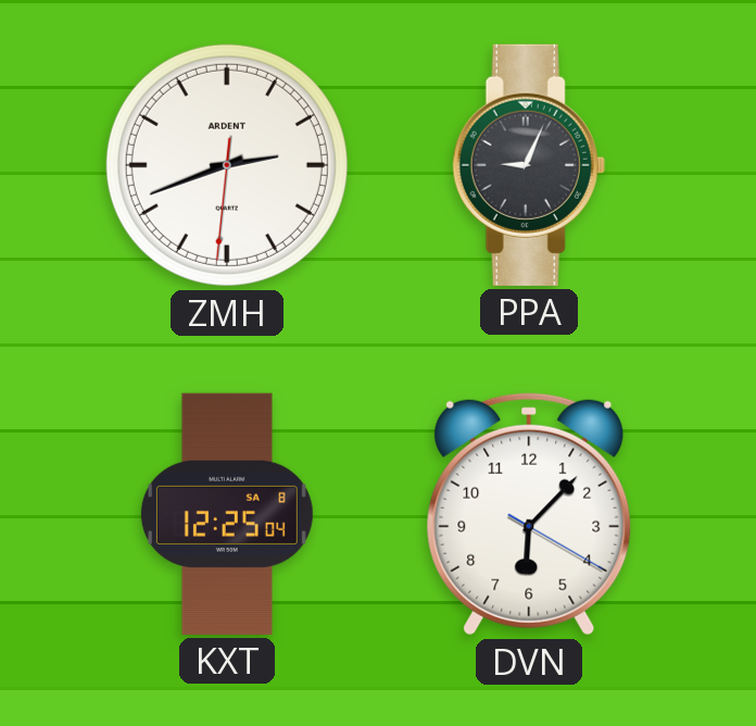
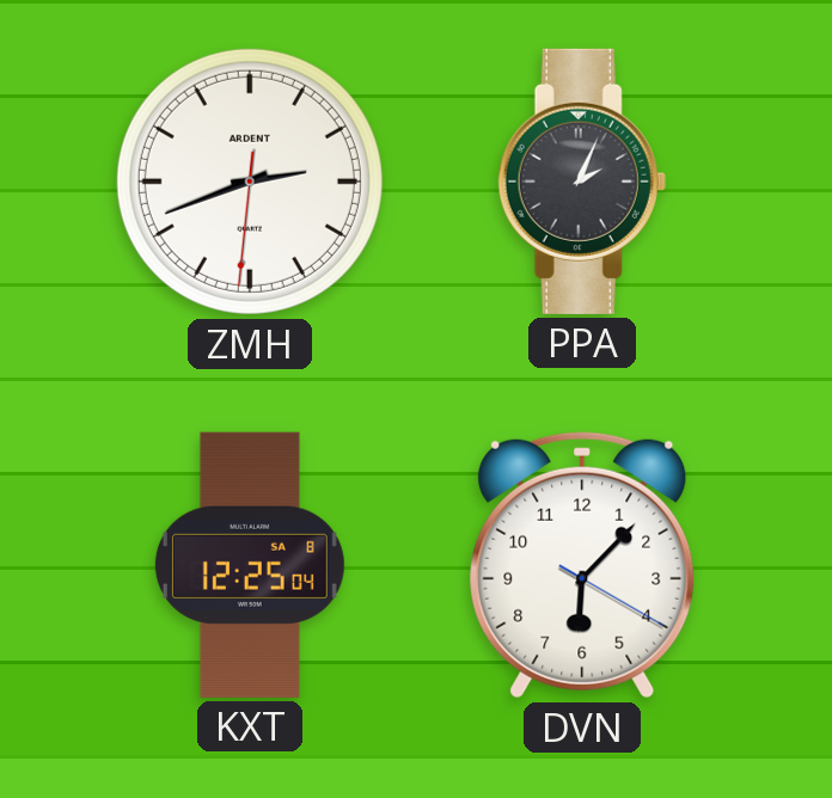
PPA: 9:04 -> 2:04
